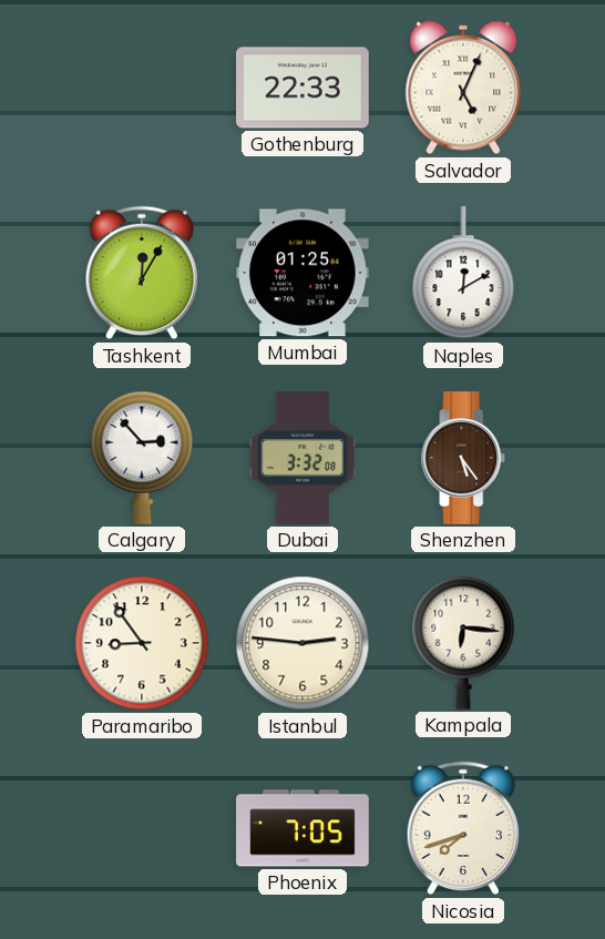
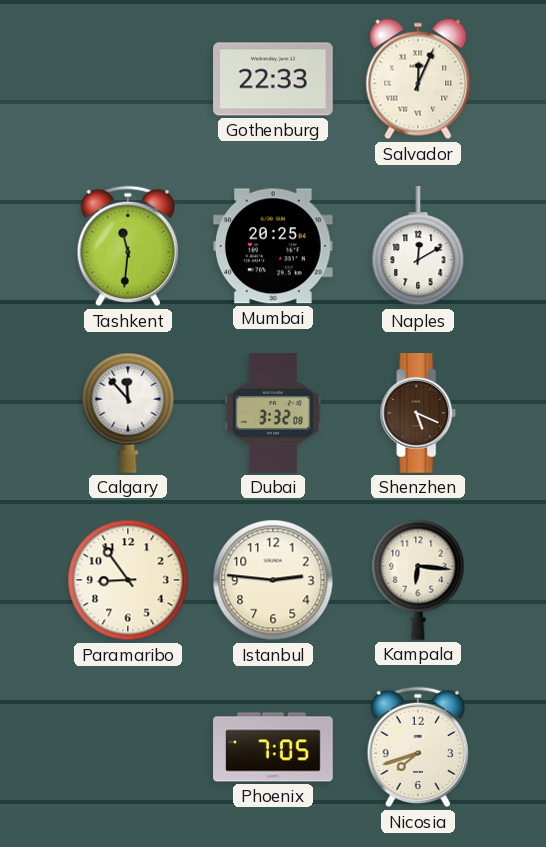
Salvador: 5:04 -> 12:04
Tashkent: 12:05 -> 11:31
Mumbai: 01:25 -> 20:25
Calgary: 2:53 -> 11:53
Shenzhen: 5:24 -> 5:19
